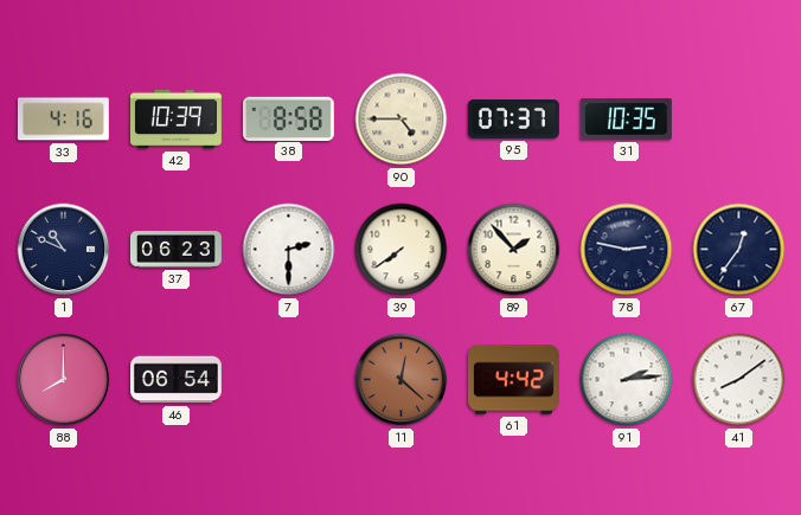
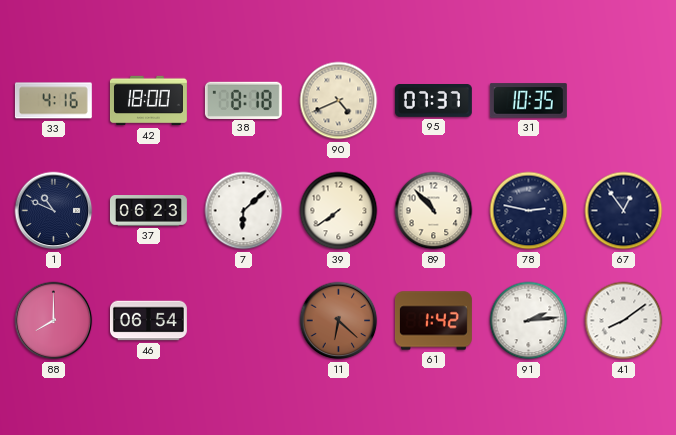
42: 10:39 -> 18:00
38: 8:58 -> 8:18
90: 4:45 -> 4:41
7: 2:30 -> 6:08
89: 1:53 -> 10:53
67: 12:36 -> 12:54
11: 12:22 -> 6:22
61: 4:42 -> 1:42
